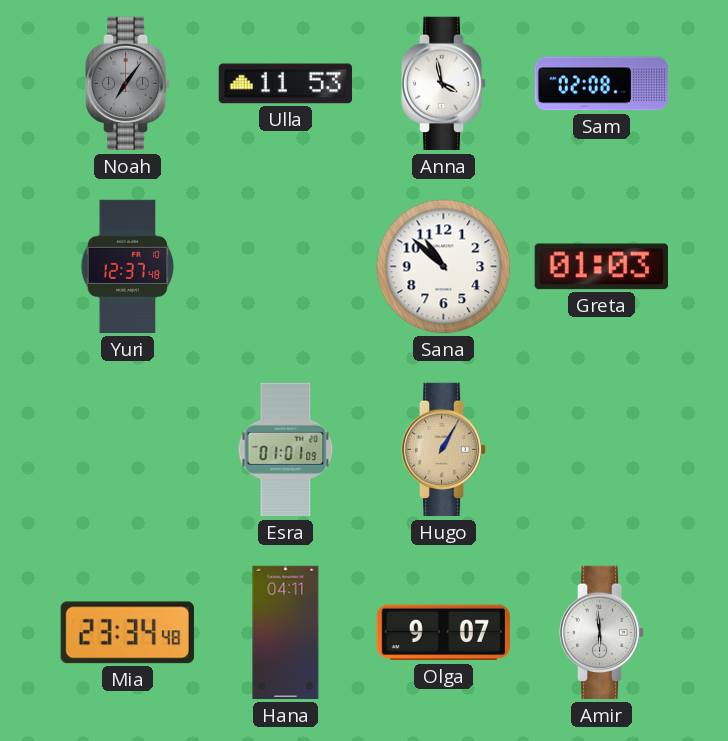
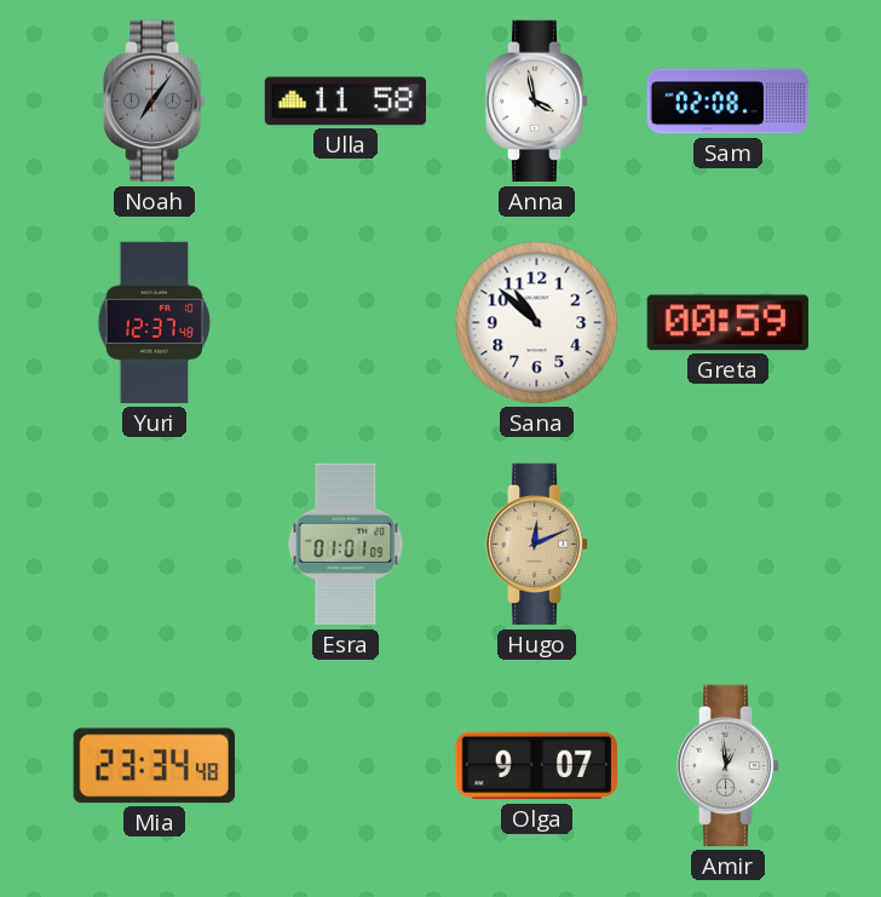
Ulla: 11:53 -> 11:58
Greta: 01:03 -> 00:59
Hugo: 1:05 -> 12:11
Hana: 04:11 -> none
Amir: 5:59 -> 12:59
